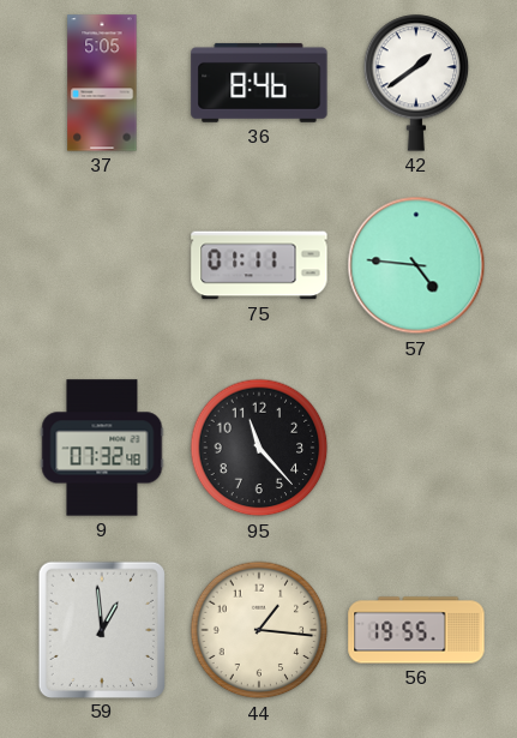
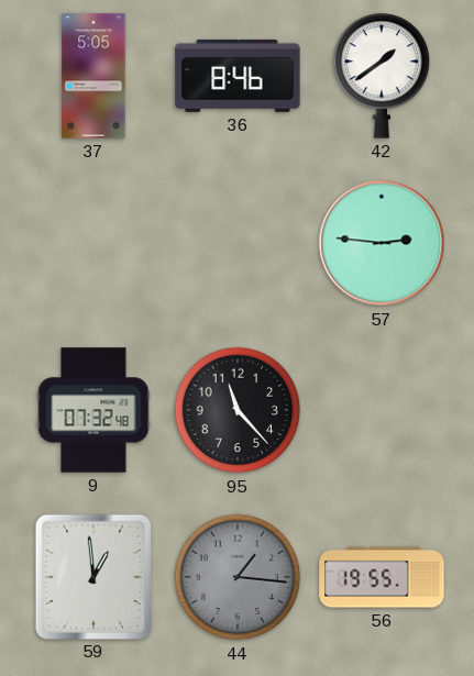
75: 01:11 -> none
57: 4:46 -> 2:46
44 dial: cream -> grey
